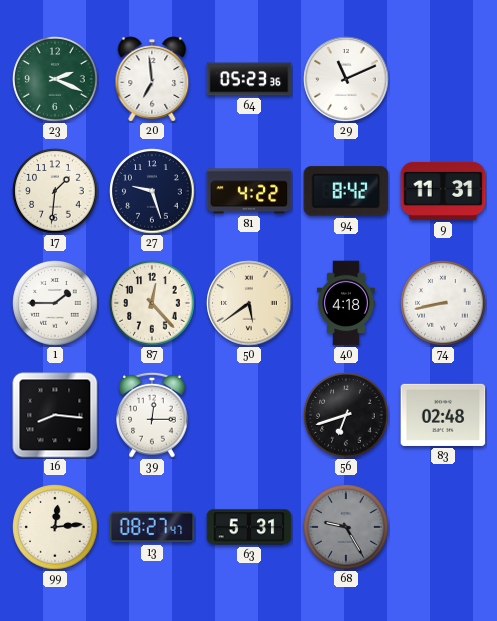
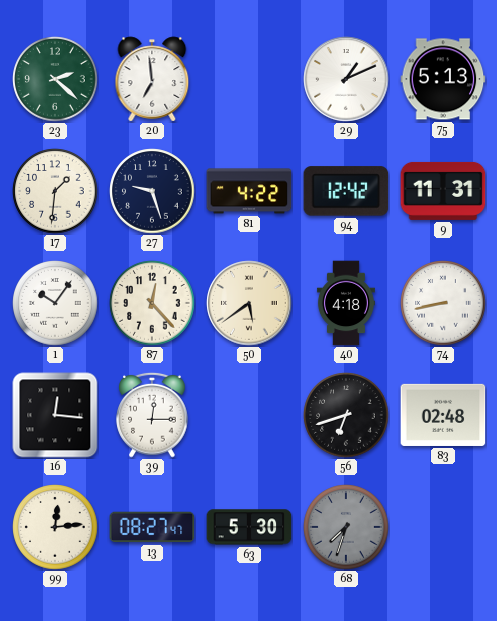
23: 2:19 -> 2:22
64: 05:23 -> none
29: 11:11 -> 1:11
75: none -> 5:13
94: 8:42 -> 12:42
1: 1:45 -> 10:06
16: 8:16 -> 12:16
63: 5:31 -> 5:30
68: 9:25 -> 7:33
